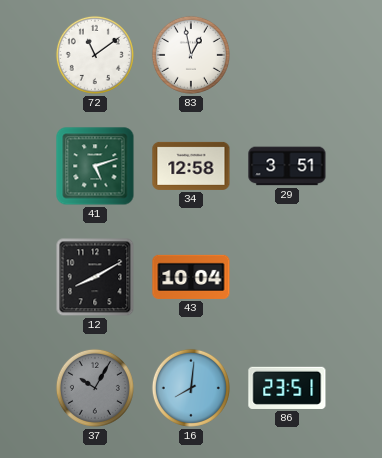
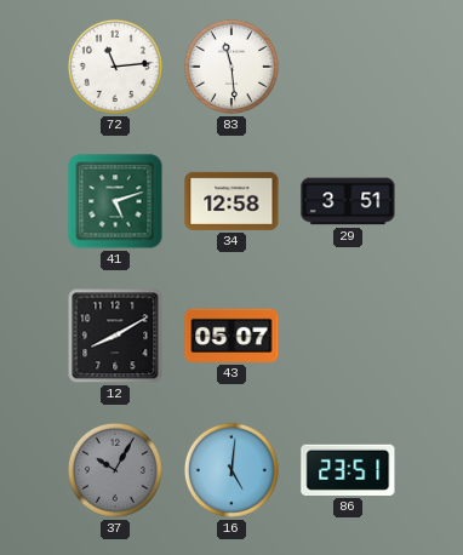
72: 11:09 -> 11:14
83: 12:58 -> 11:29
43: 10:04 -> 05:07
16: 8:01 -> 5:01
